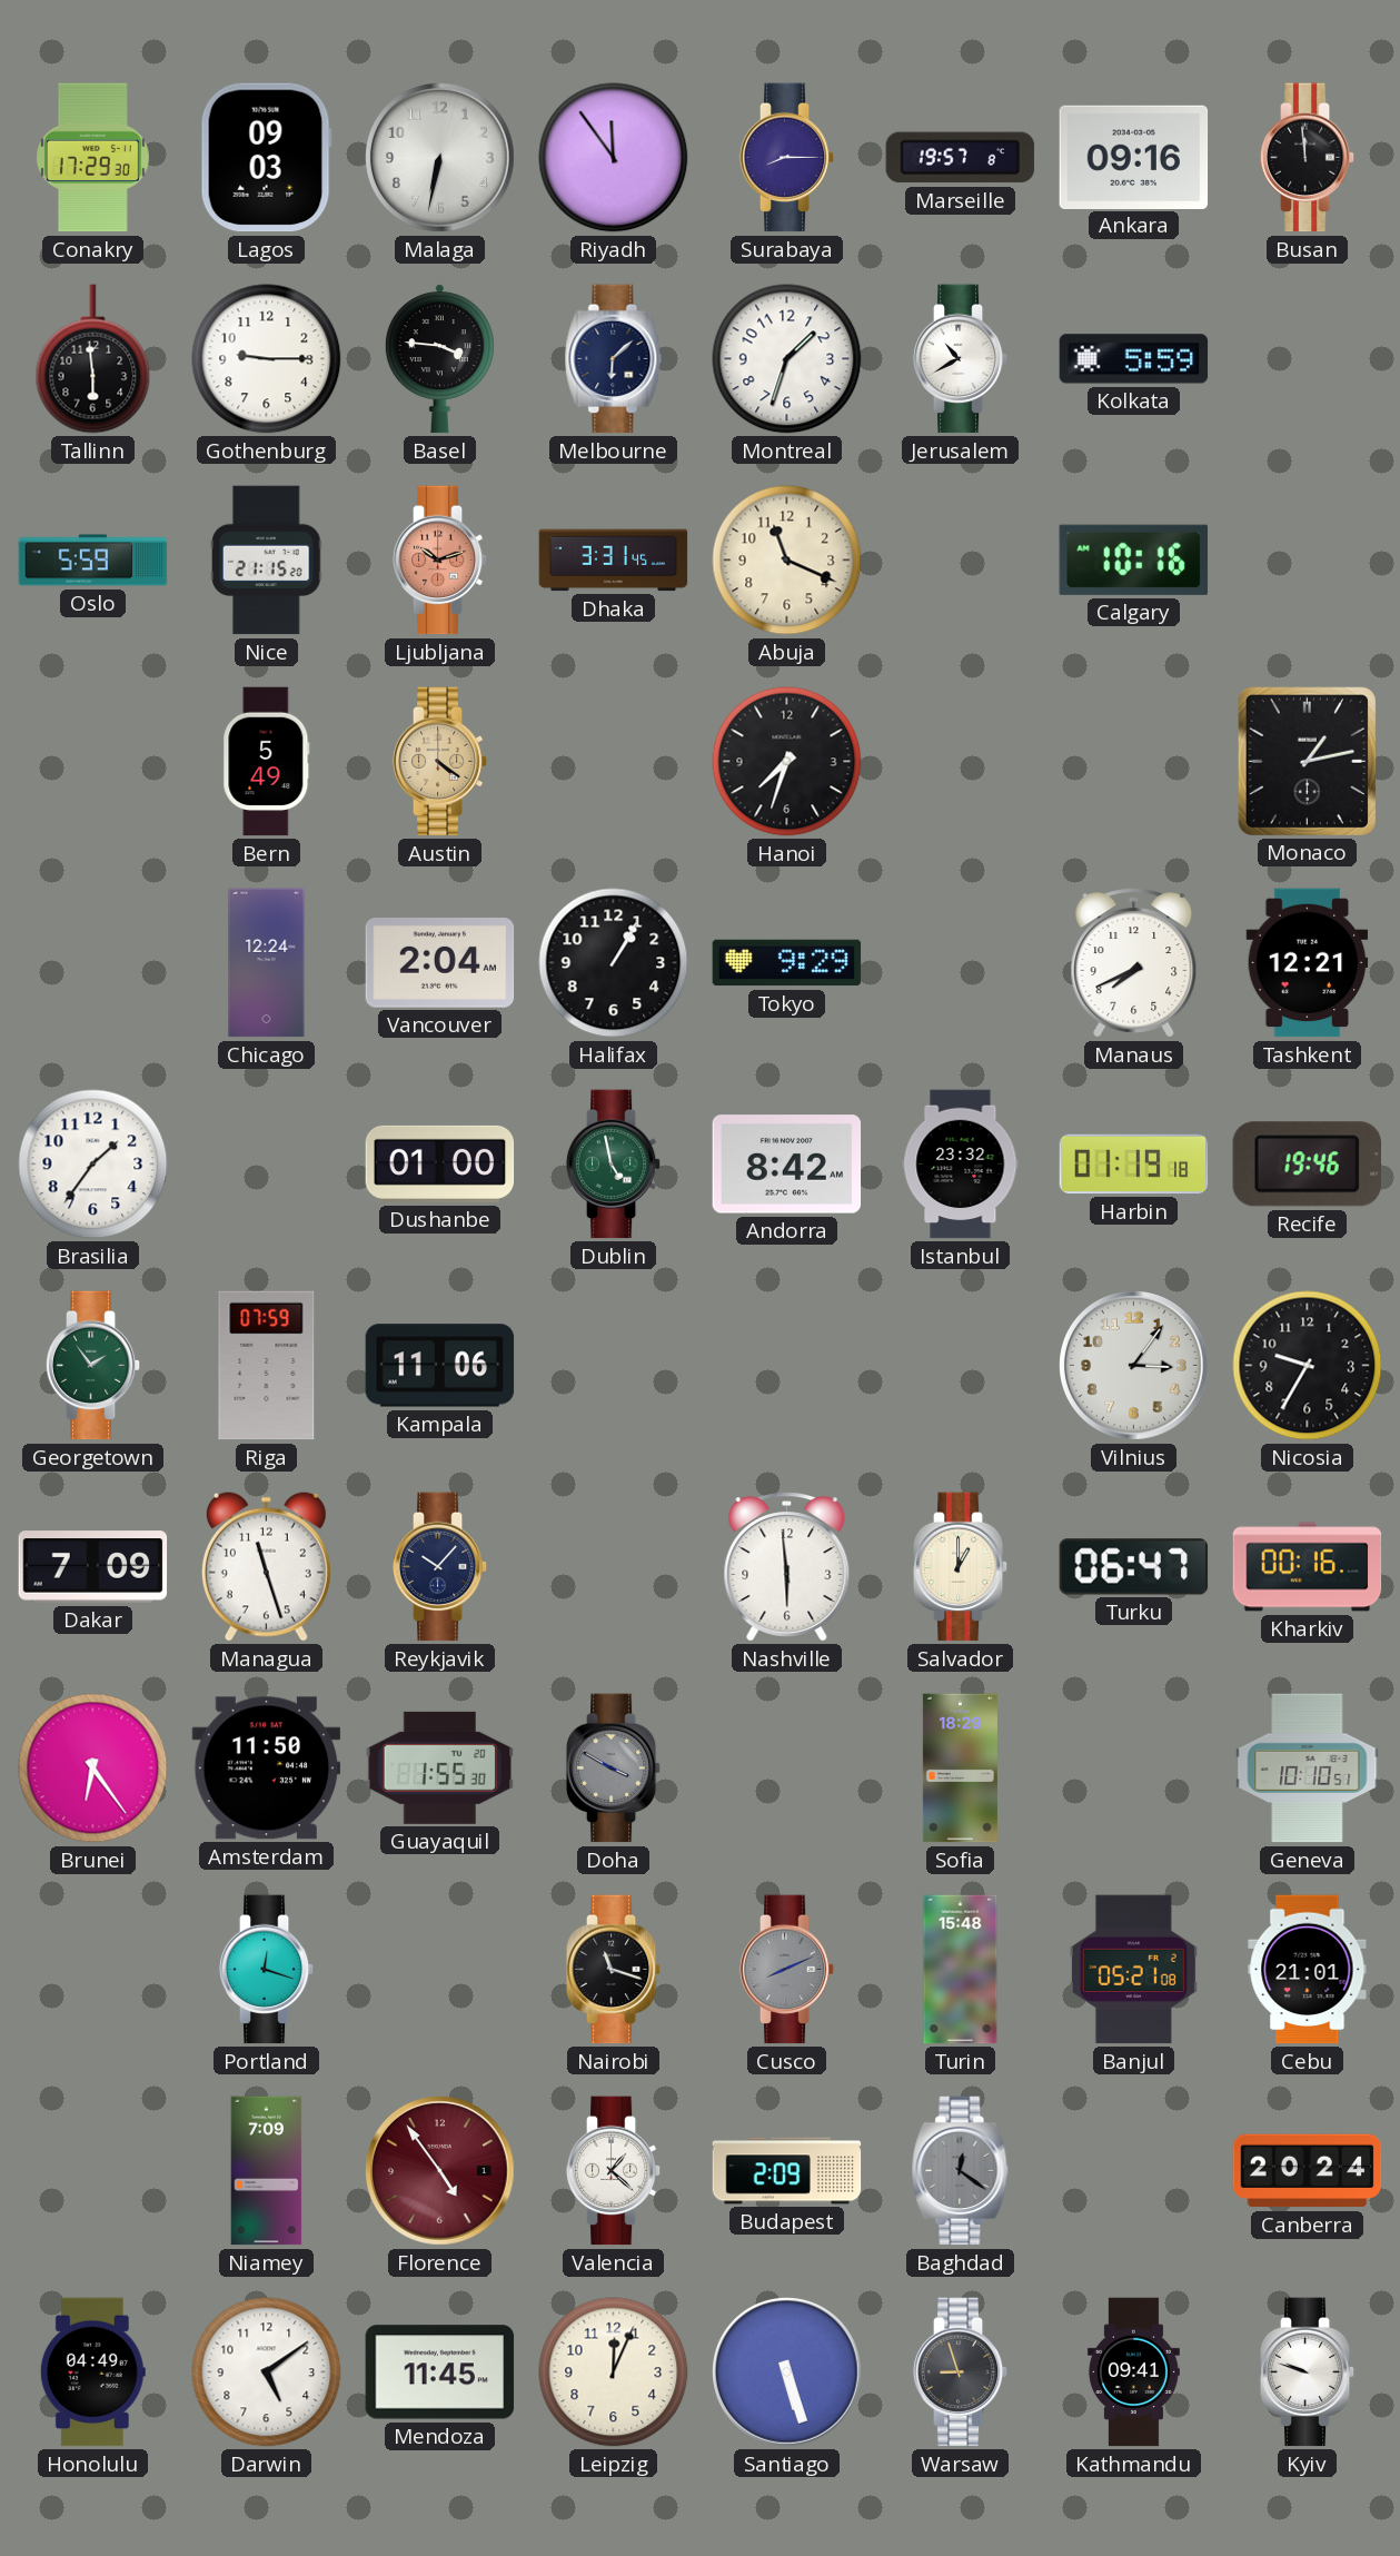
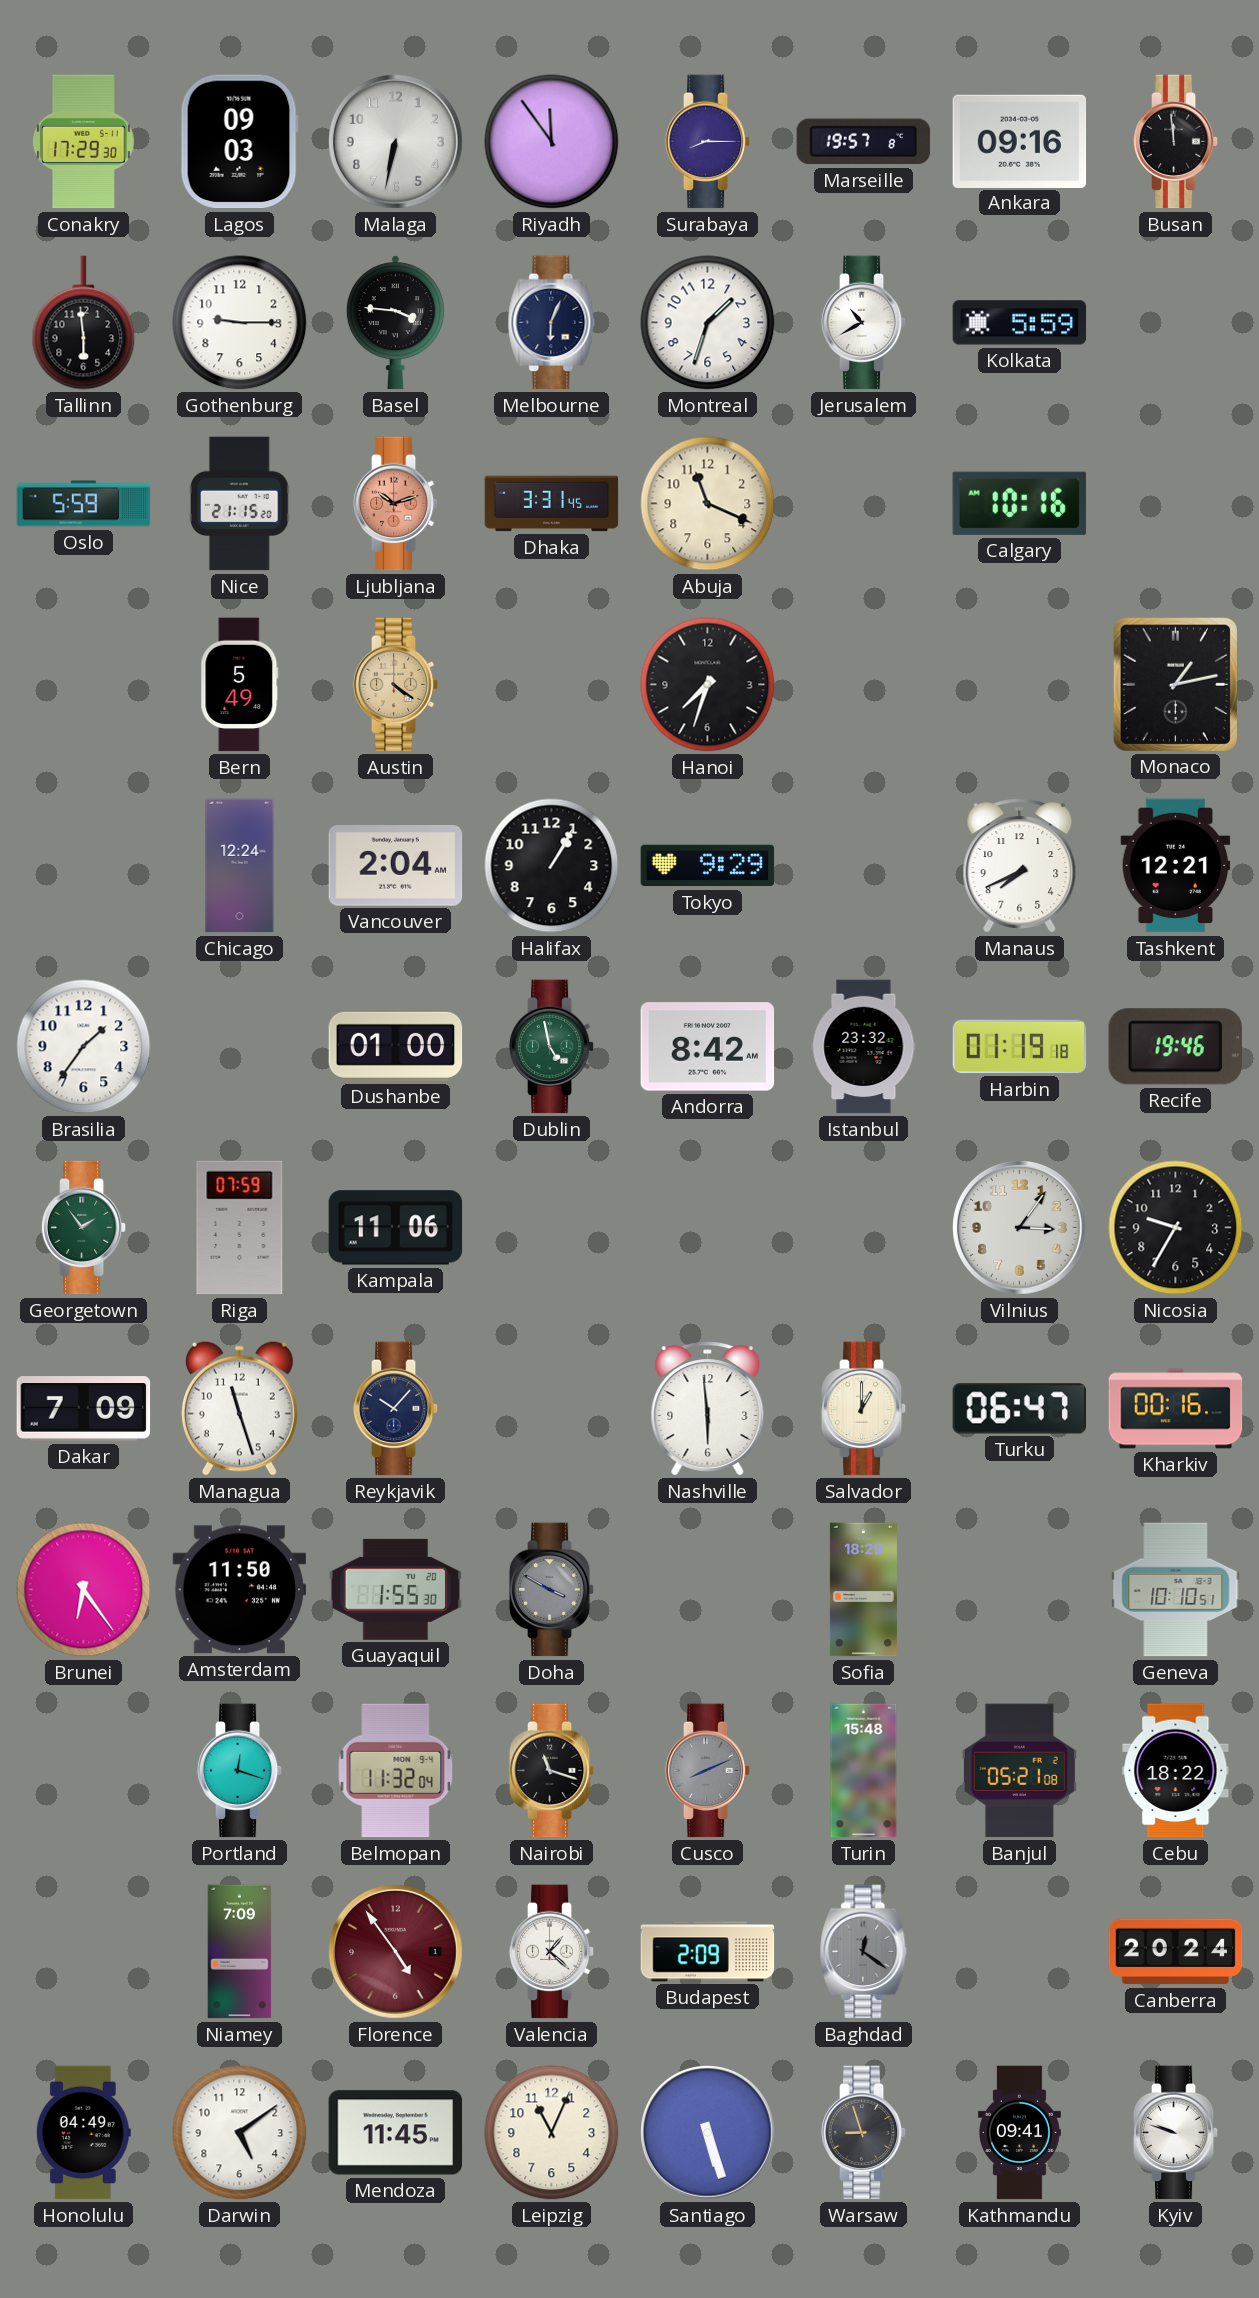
Melbourne: 6:08 -> 6:04
Belmopan: none -> 11:32
Cebu: 21:01 -> 18:22
Leipzig: 12:04 -> 11:04
